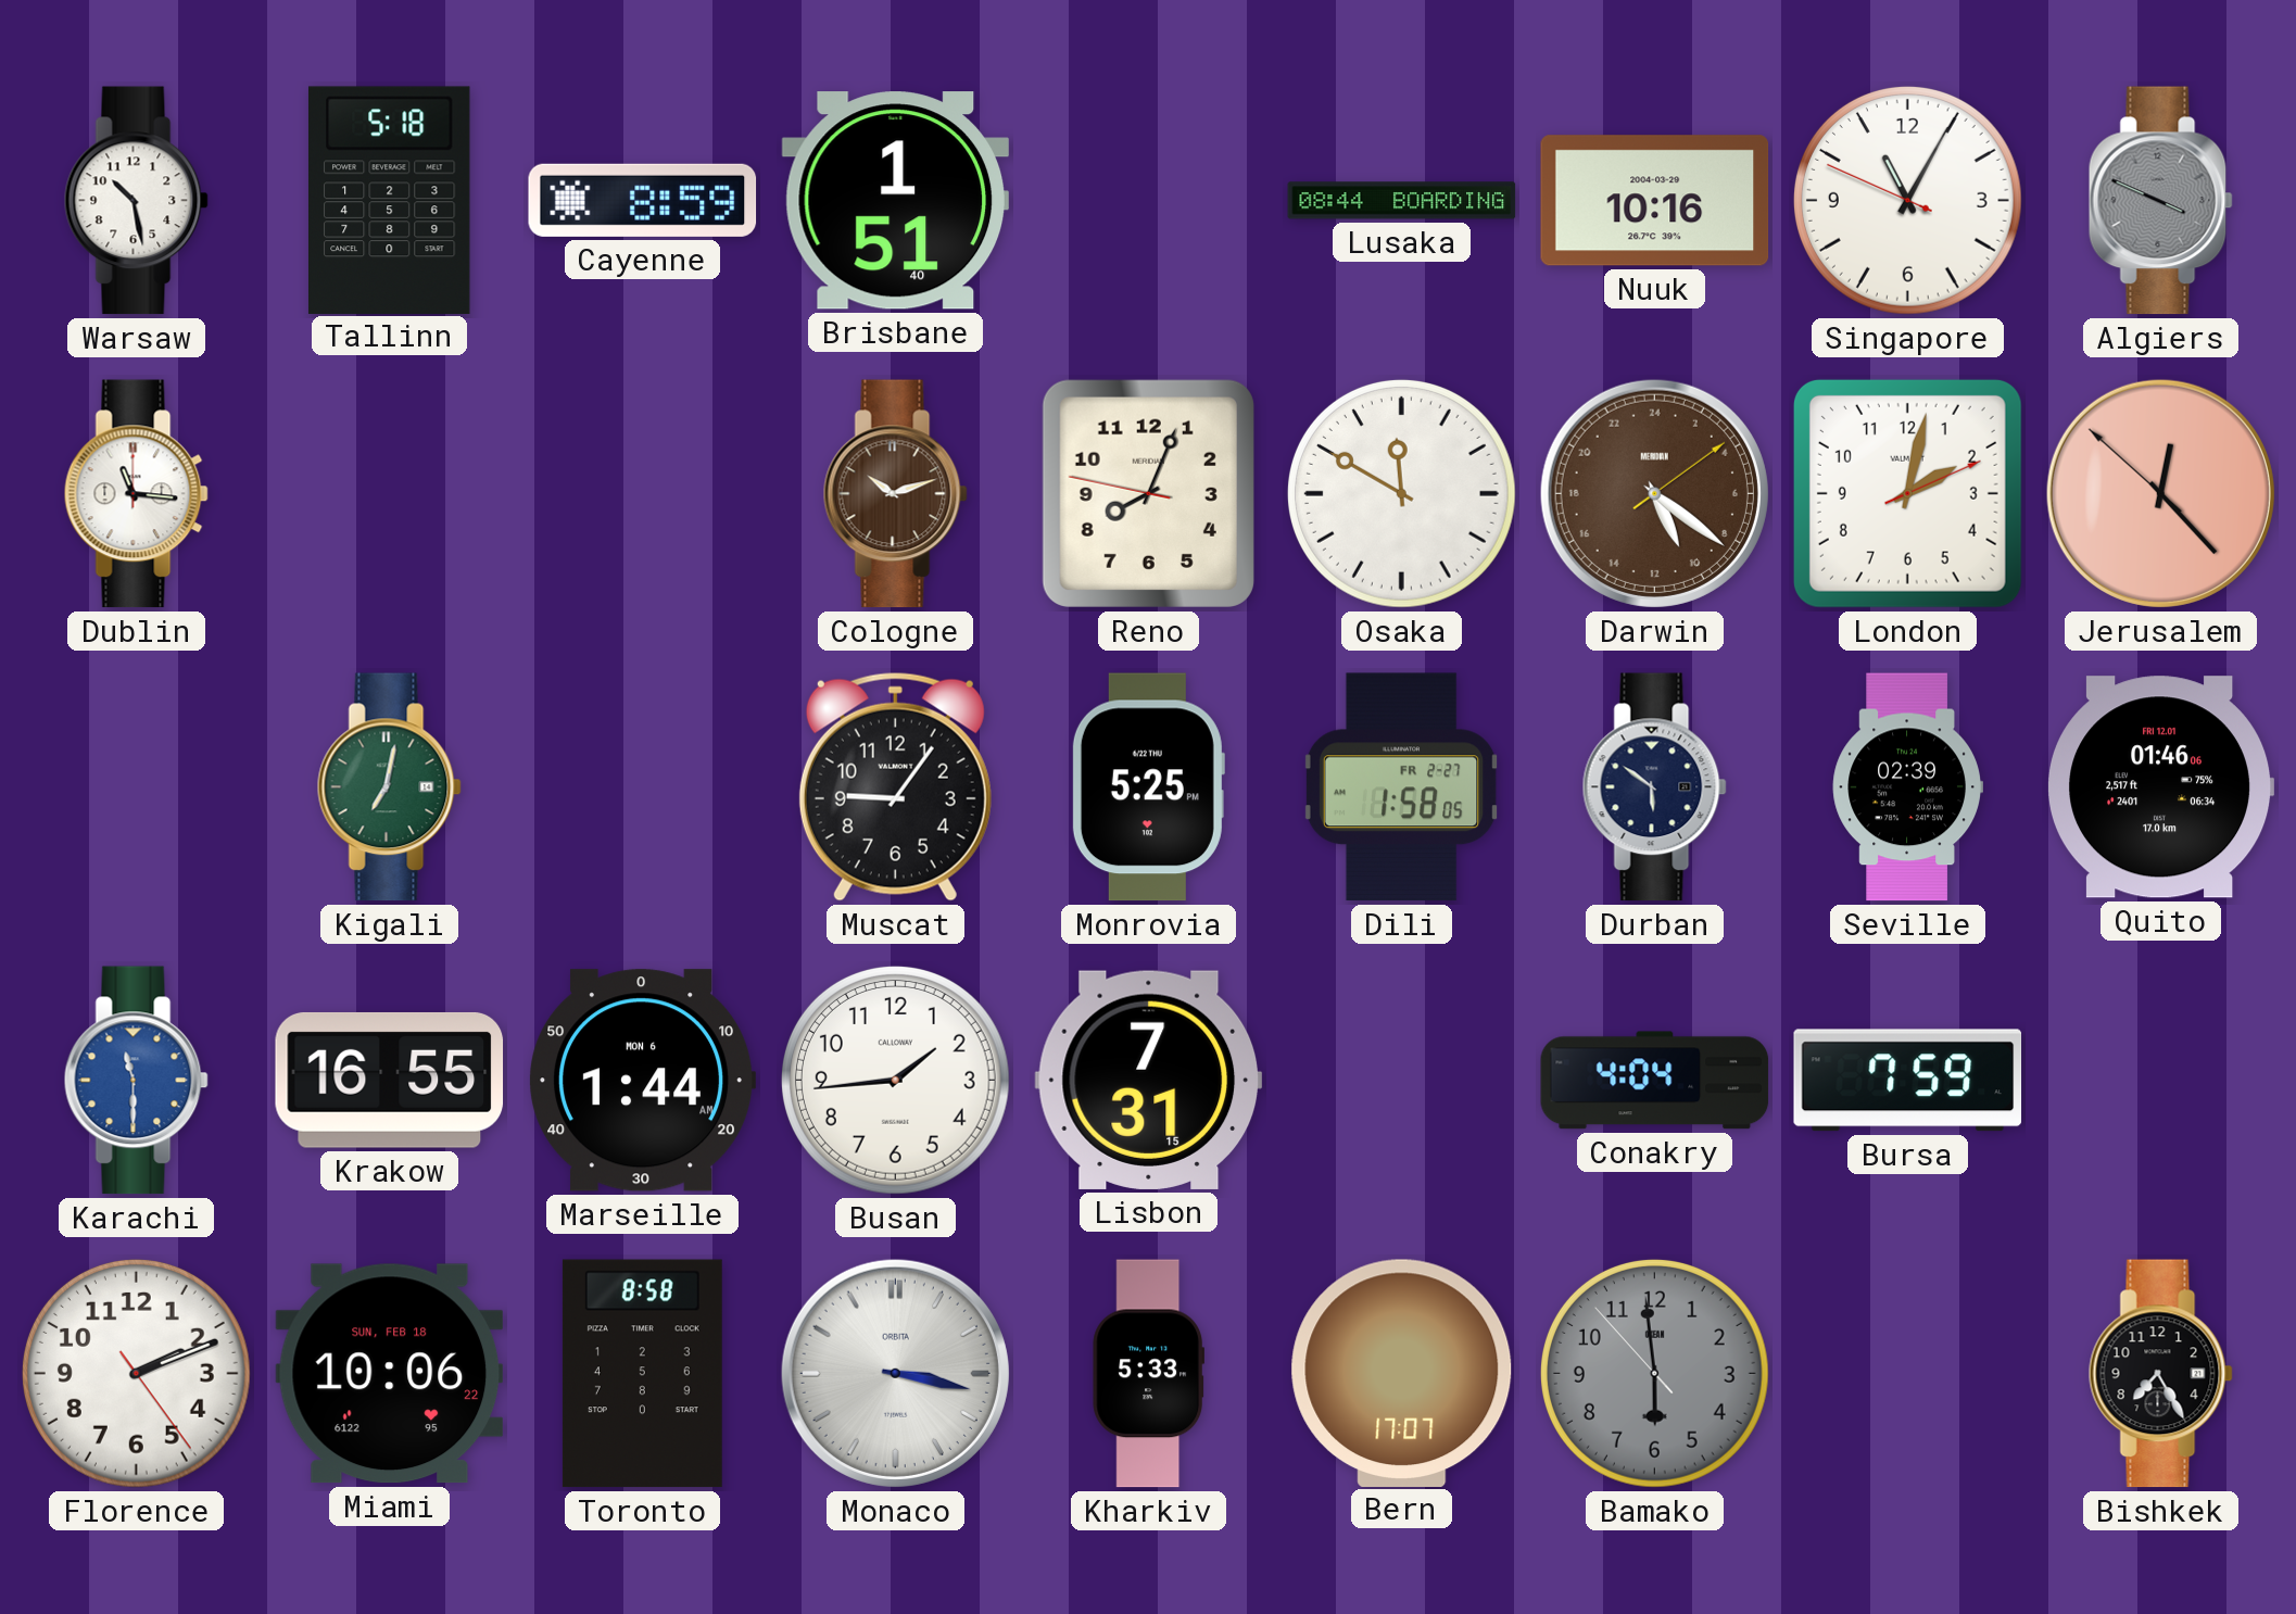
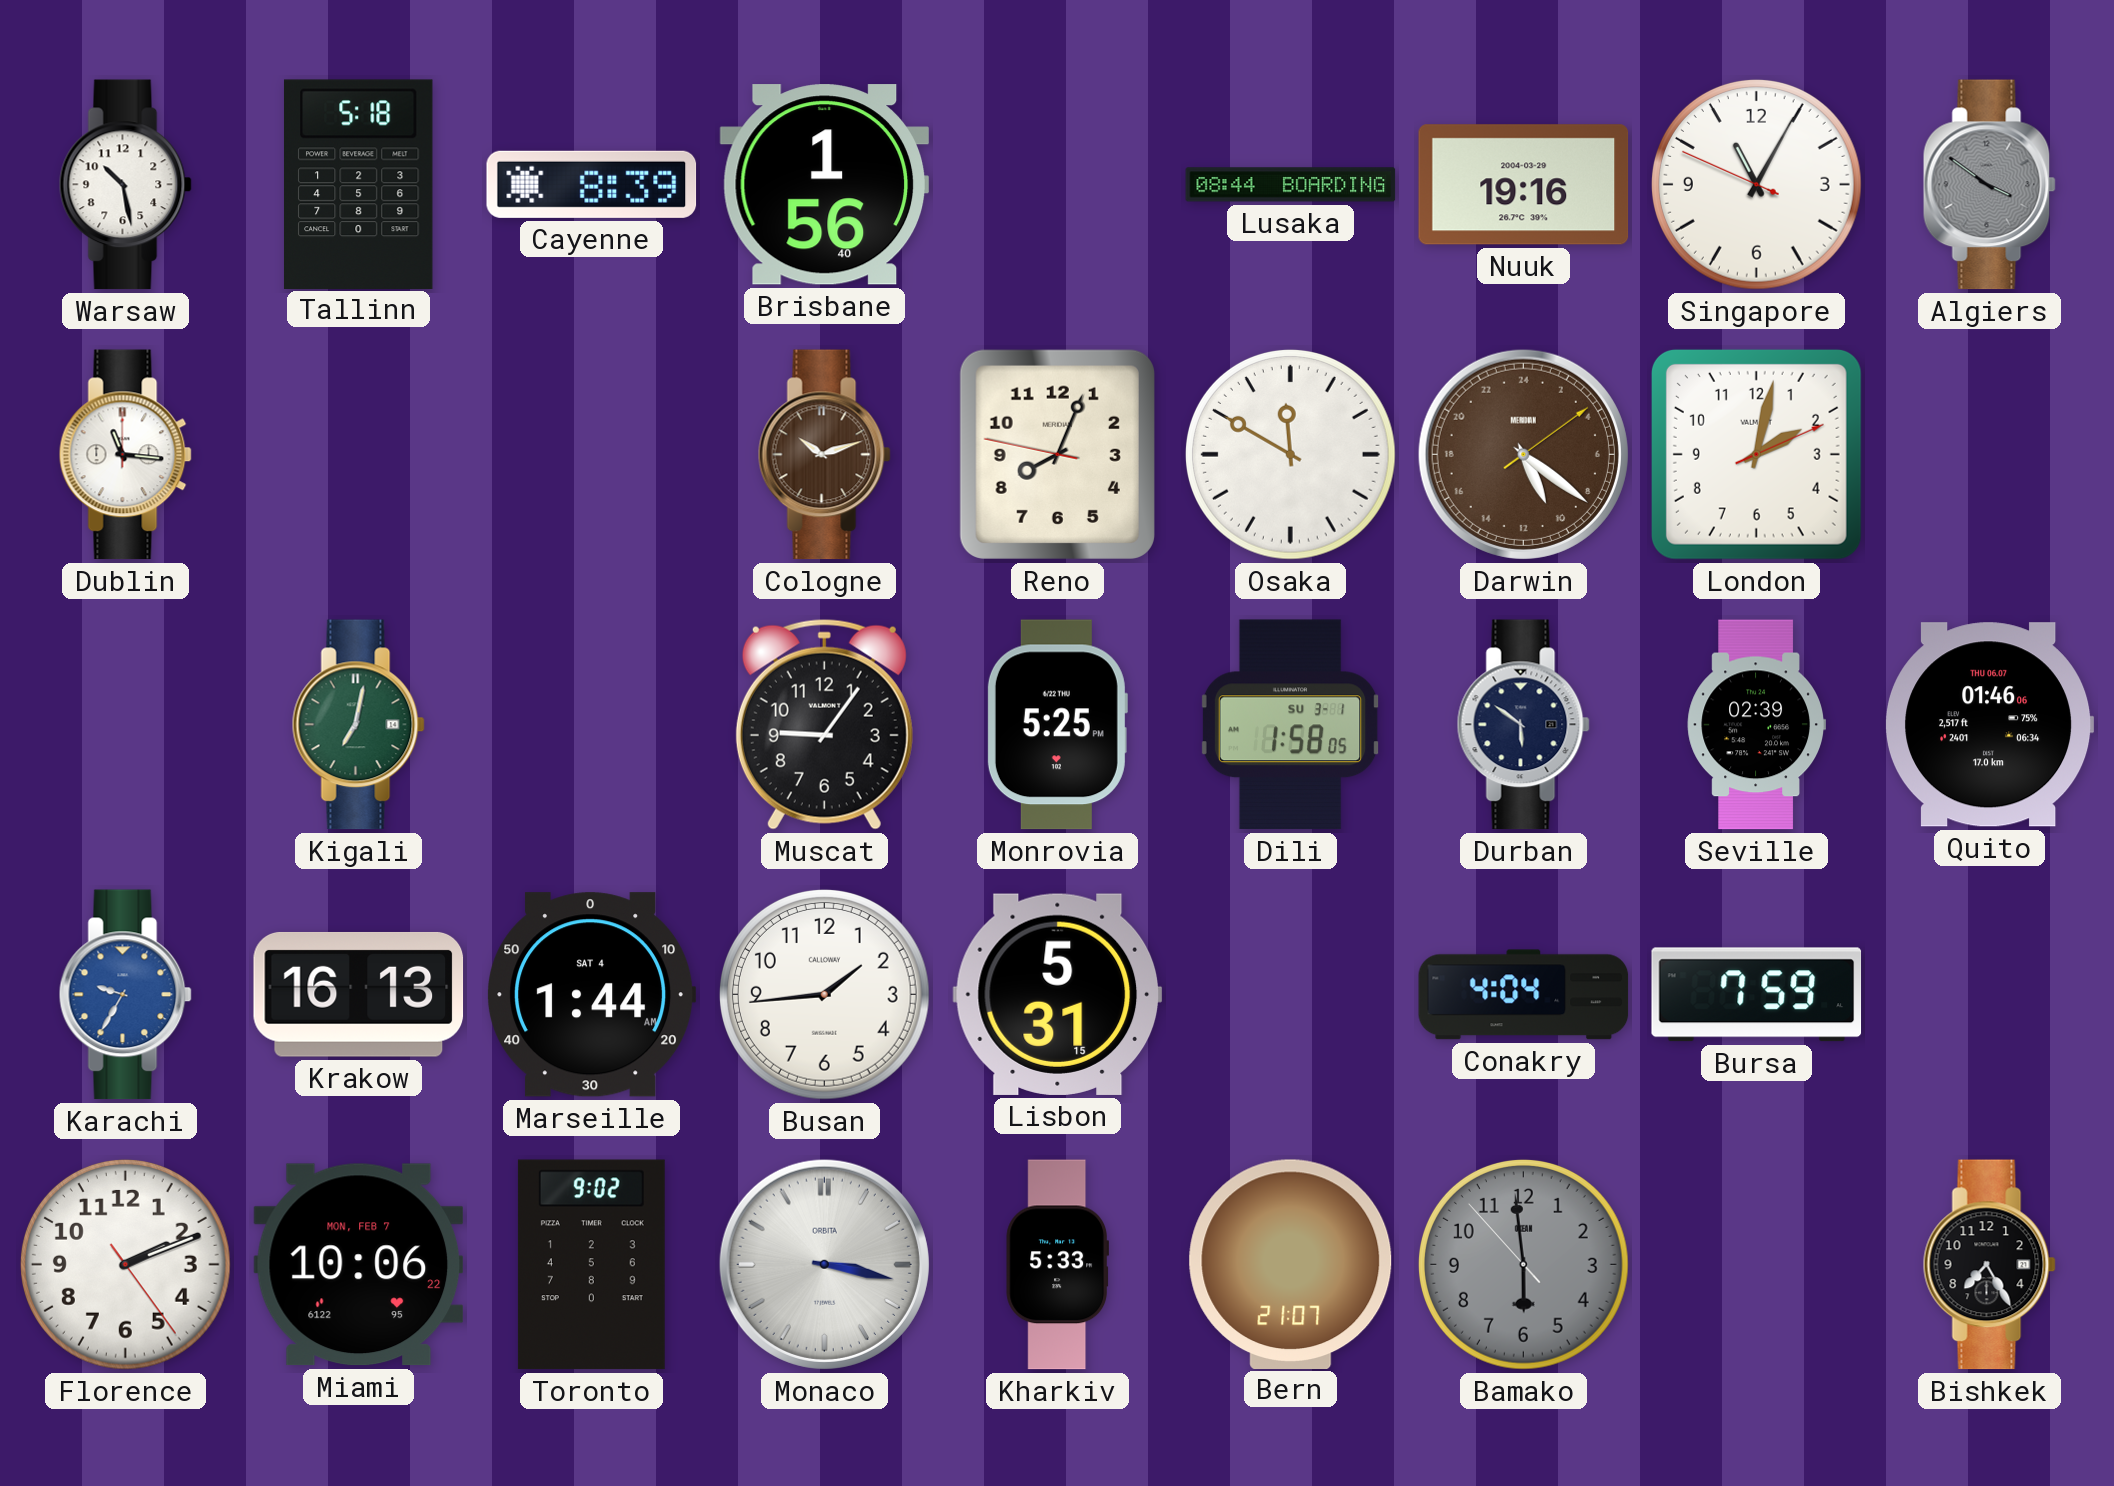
Cayenne: 8:59 -> 8:39
Brisbane: 1:51 -> 1:56
Nuuk: 10:16 -> 19:16
Algiers: 3:49 -> 3:51
Jerusalem: 12:22 -> none
Dili date: FR 2-27 -> SU 3-1
Quito date: FRI 12.01 -> THU 06.07
Karachi: 11:30 -> 9:35
Krakow: 16:55 -> 16:13
Marseille date: MON 6 -> SAT 4
Lisbon: 7:31 -> 5:31
Miami date: SUN, FEB 18 -> MON, FEB 7
Toronto: 8:58 -> 9:02
Bern: 17:07 -> 21:07
